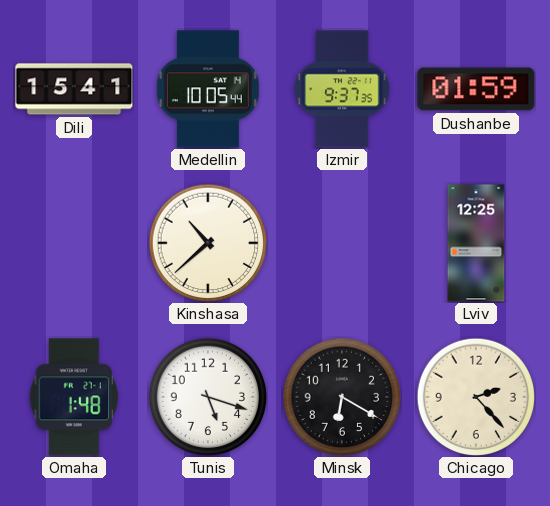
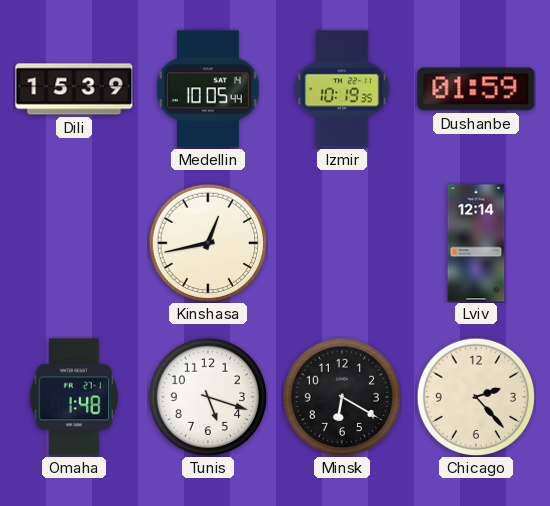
Dili: 15:41 -> 15:39
Izmir: 9:37 -> 10:19
Kinshasa: 10:38 -> 12:43
Lviv: 12:25 -> 12:14
